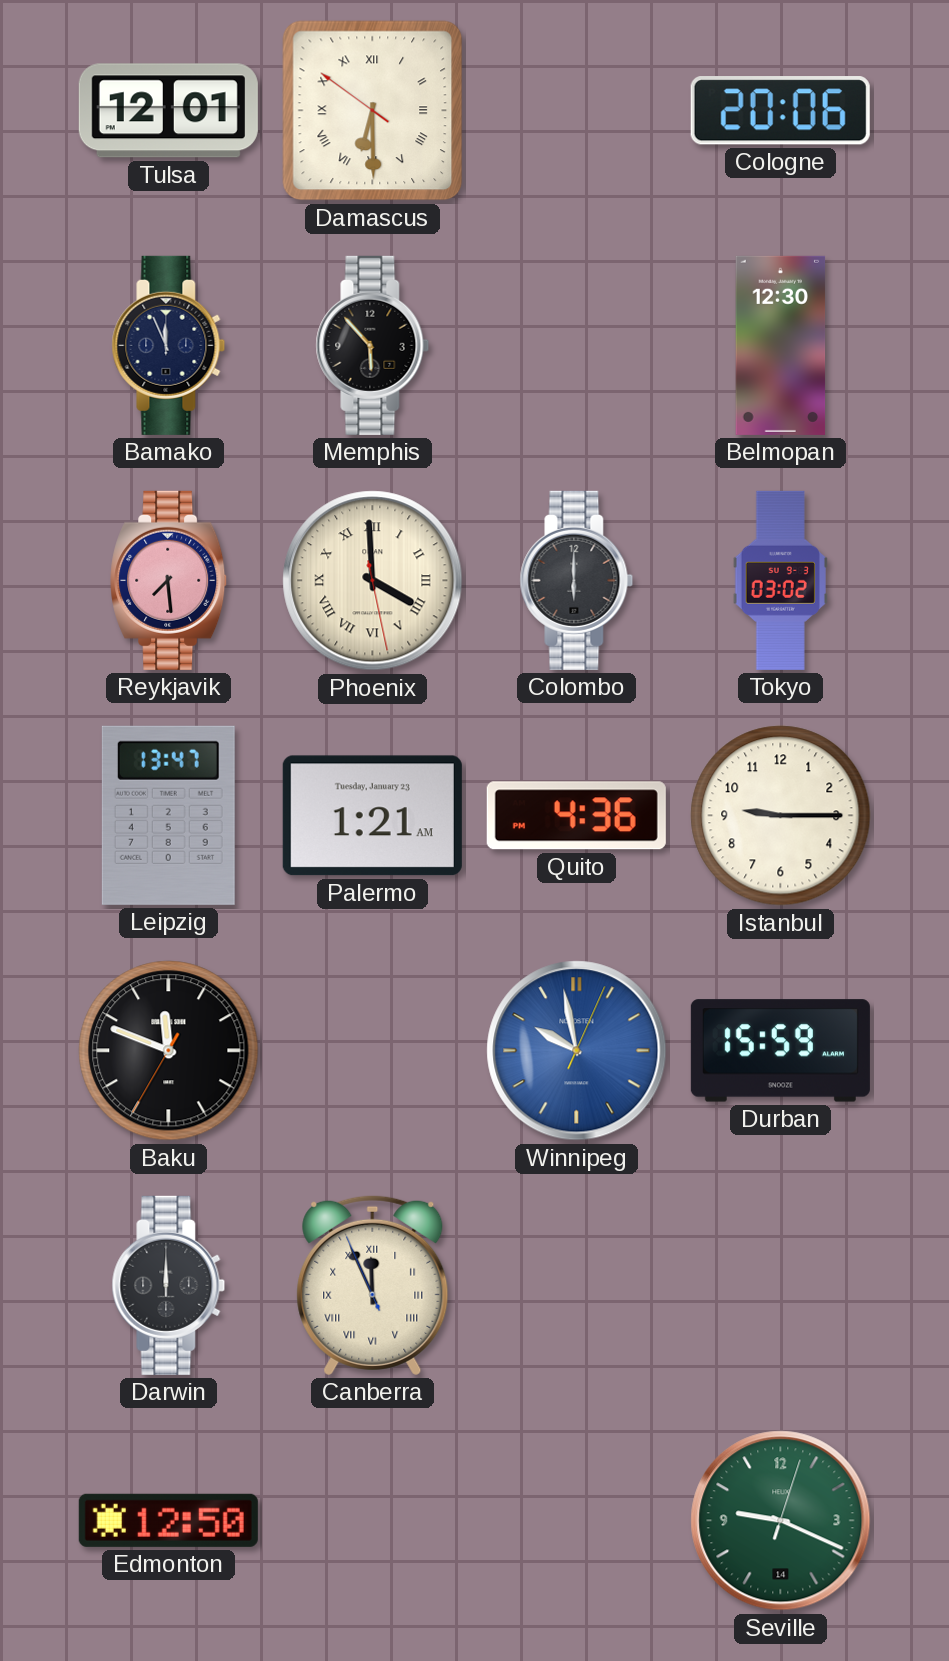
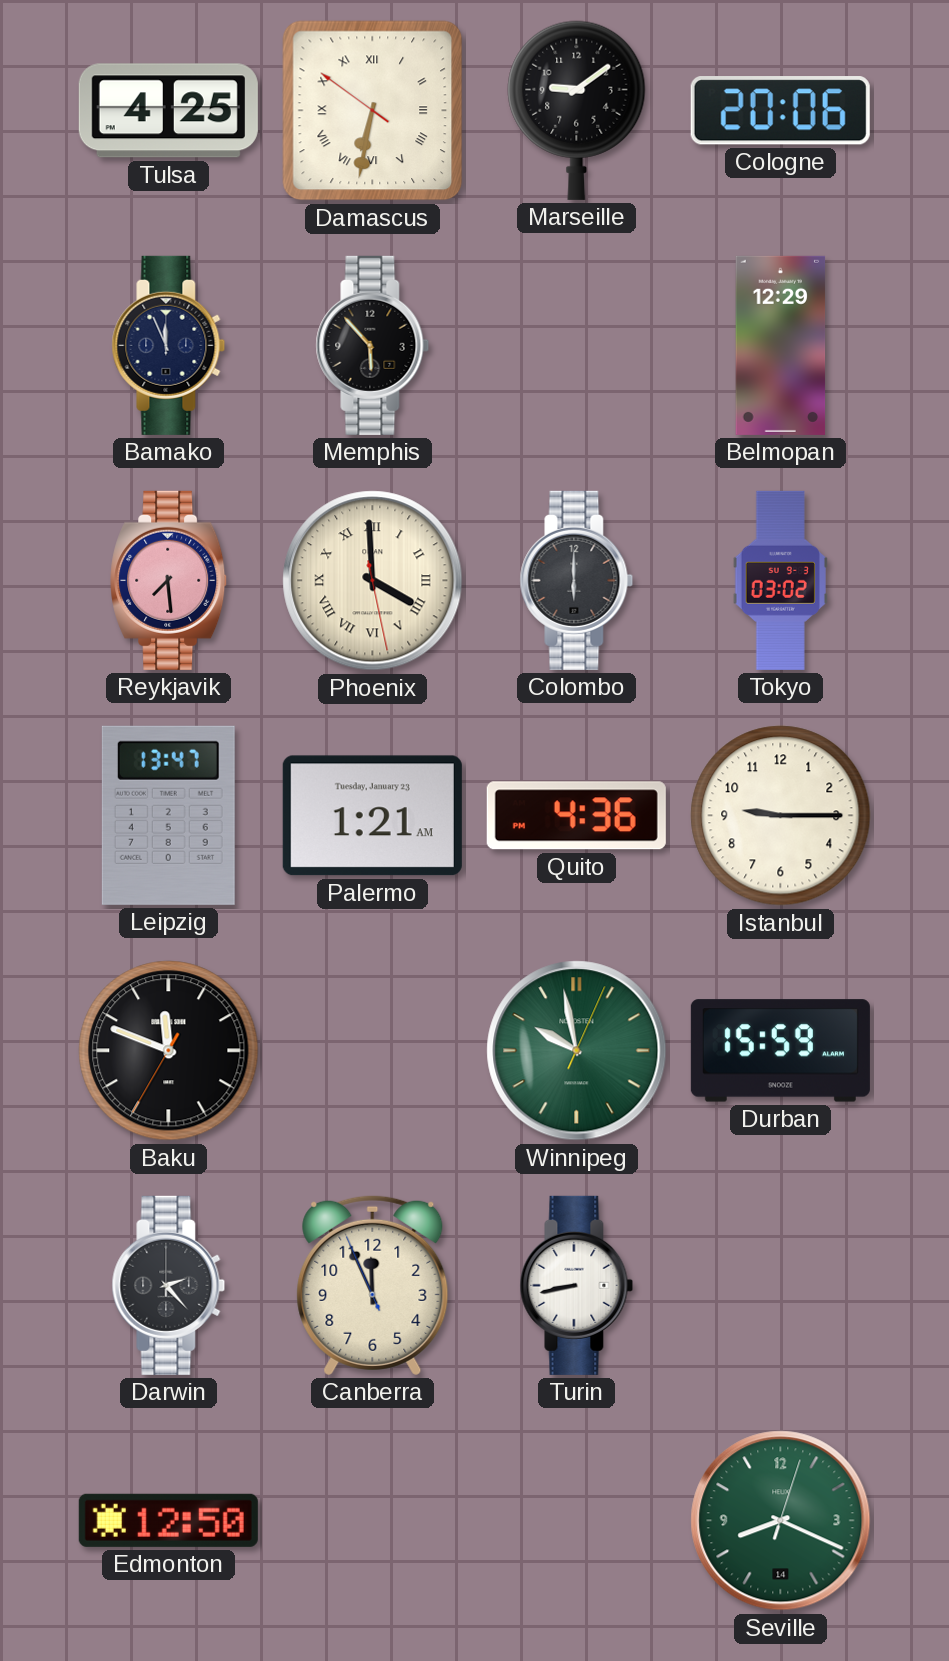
Tulsa: 12:01 -> 4:25
Damascus: 6:29 -> 6:31
Marseille: none -> 9:09
Belmopan: 12:30 -> 12:29
Winnipeg dial: blue -> green
Darwin: 12:00 -> 2:23
Canberra numerals: Roman -> Arabic
Turin: none -> 8:43
Seville: 9:19 -> 8:19
